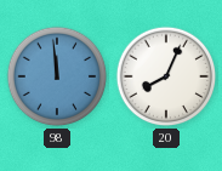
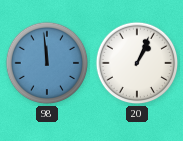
20: 8:04 -> 1:04
